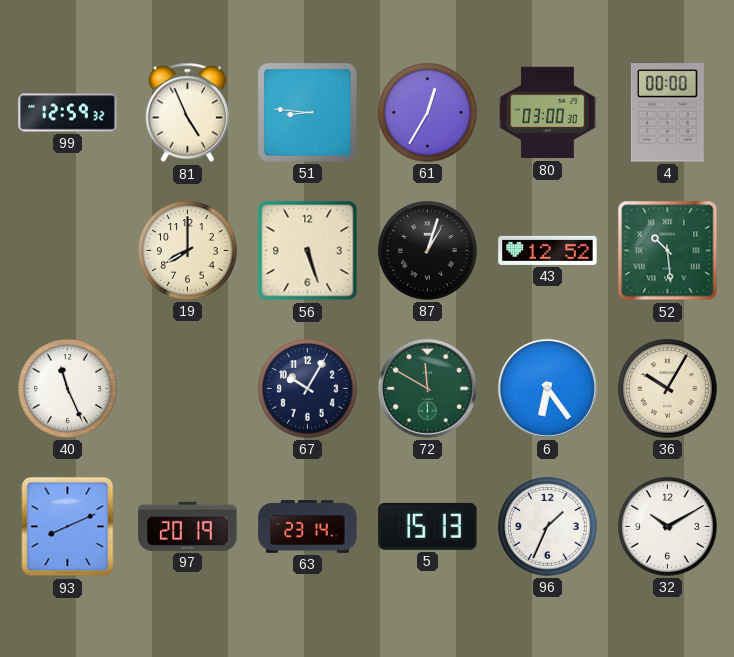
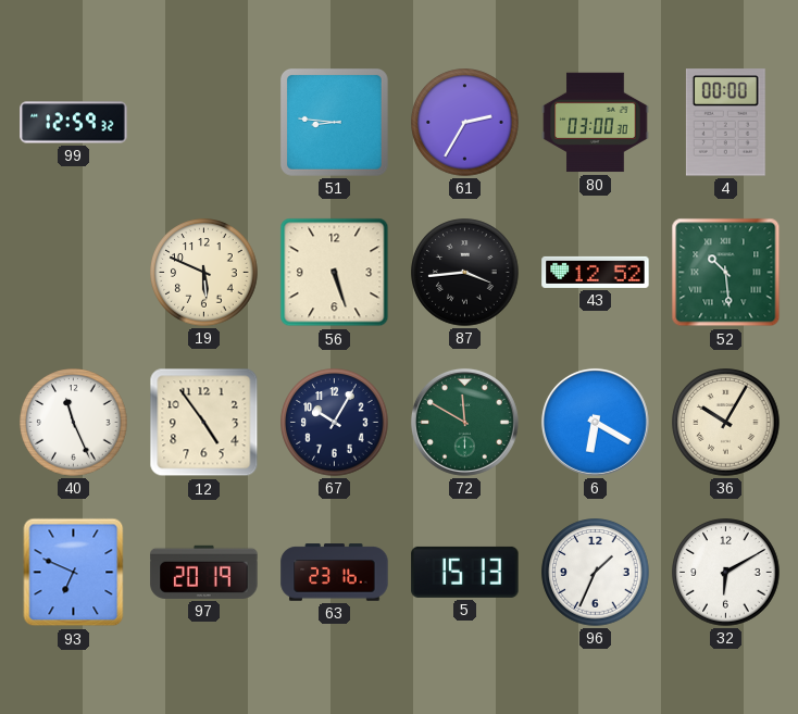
81: 4:56 -> none
61: 12:35 -> 2:35
19: 8:00 -> 5:49
87: 1:03 -> 3:44
12: none -> 4:54
6: 6:24 -> 6:20
93: 8:11 -> 6:49
63: 23:14 -> 23:16
32: 10:10 -> 6:10
